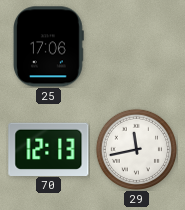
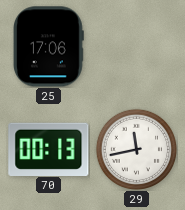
70: 12:13 -> 00:13
